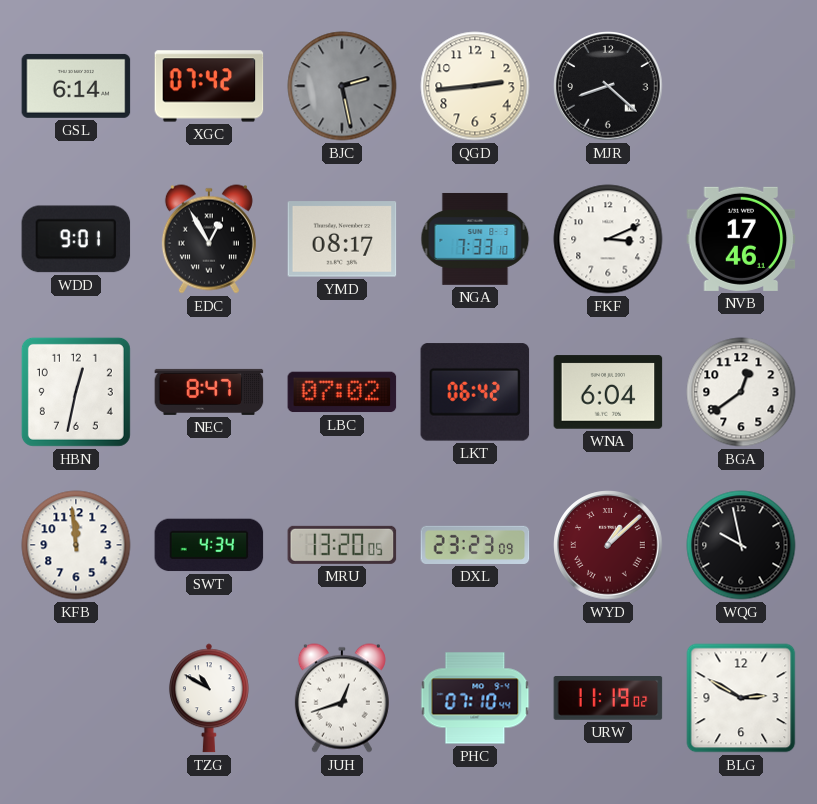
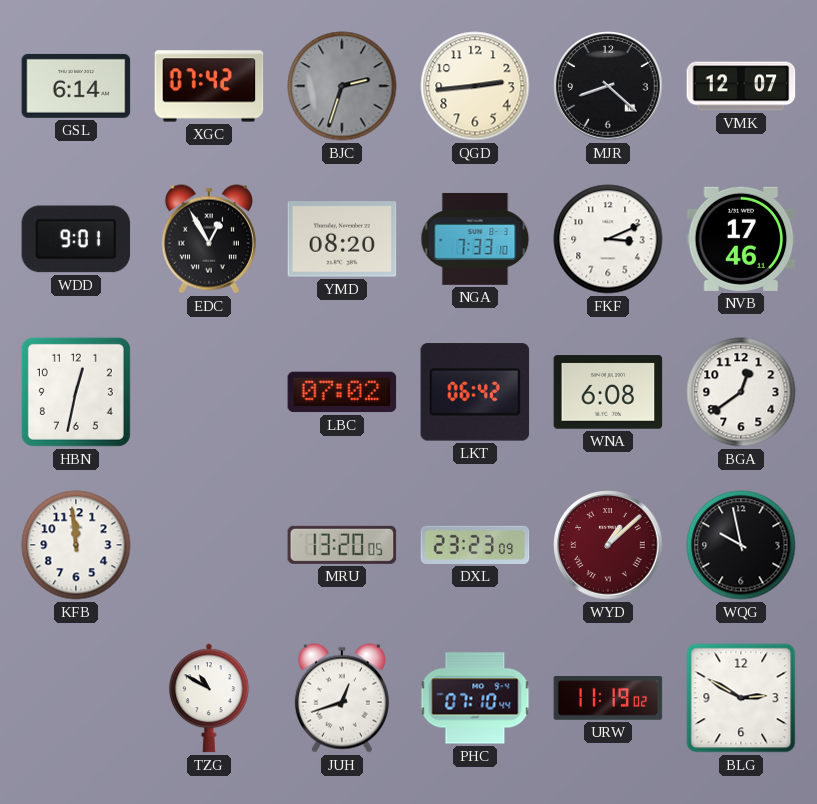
BJC: 2:28 -> 2:33
VMK: none -> 12:07
YMD: 08:17 -> 08:20
NEC: 8:47 -> none
WNA: 6:04 -> 6:08
SWT: 4:34 -> none
